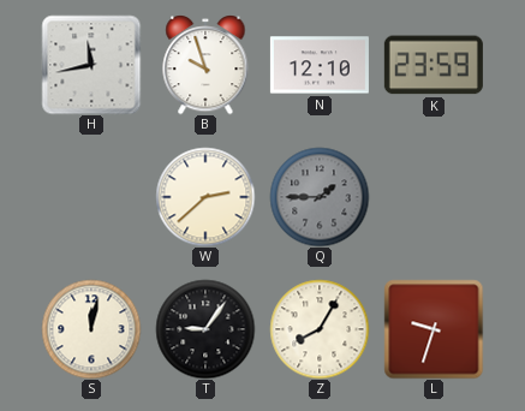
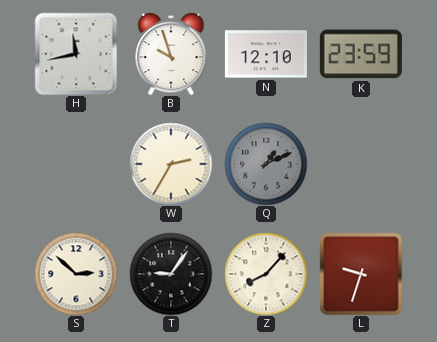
W: 2:38 -> 2:35
Q: 1:45 -> 1:11
S: 12:02 -> 2:52
Z: 8:05 -> 8:07
